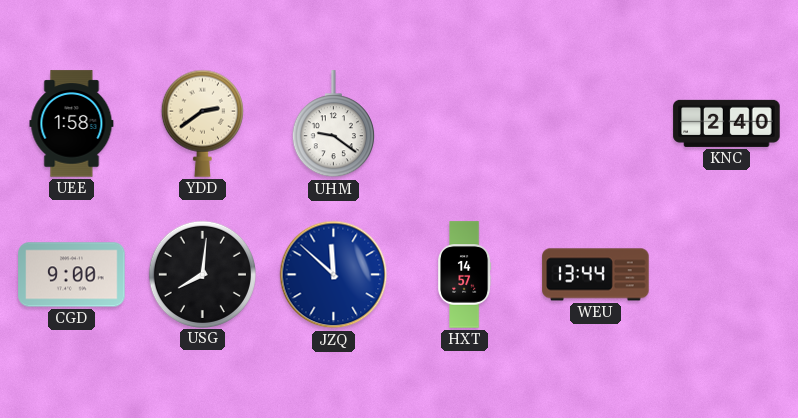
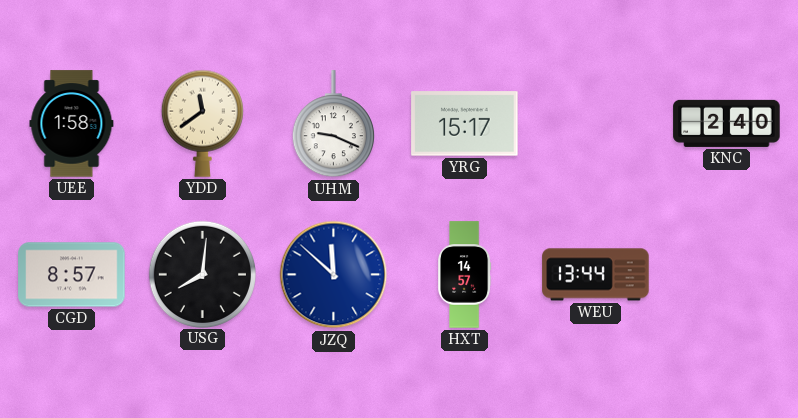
YDD: 2:39 -> 11:39
UHM: 9:21 -> 9:19
YRG: none -> 15:17
CGD: 9:00 -> 8:57
